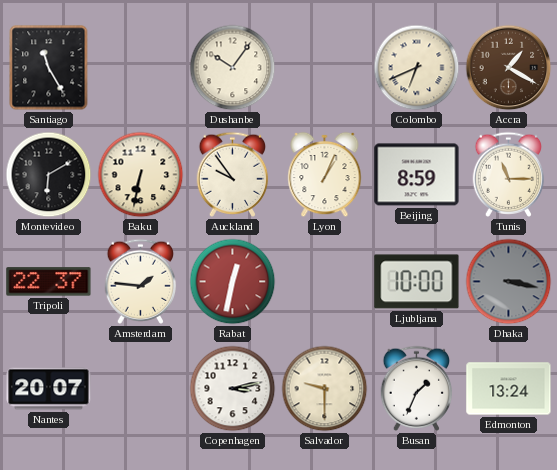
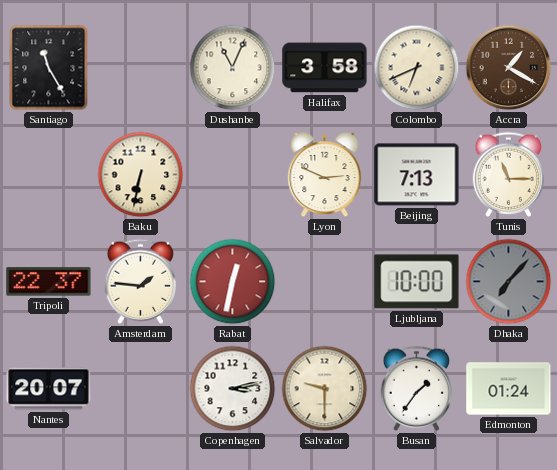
Dushanbe: 10:06 -> 11:04
Halifax: none -> 3:58
Montevideo: 6:10 -> none
Auckland: 9:54 -> none
Lyon: 1:04 -> 2:49
Beijing: 8:59 -> 7:13
Dhaka: 3:17 -> 7:07
Busan: 1:34 -> 1:36
Edmonton: 13:24 -> 01:24
